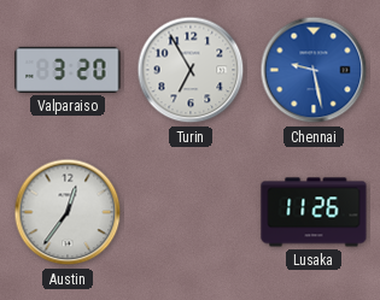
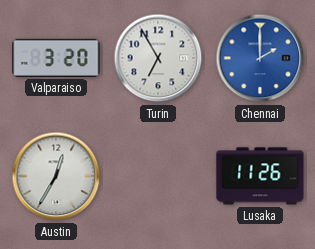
Chennai: 9:28 -> 2:00
Austin: 12:36 -> 12:35
